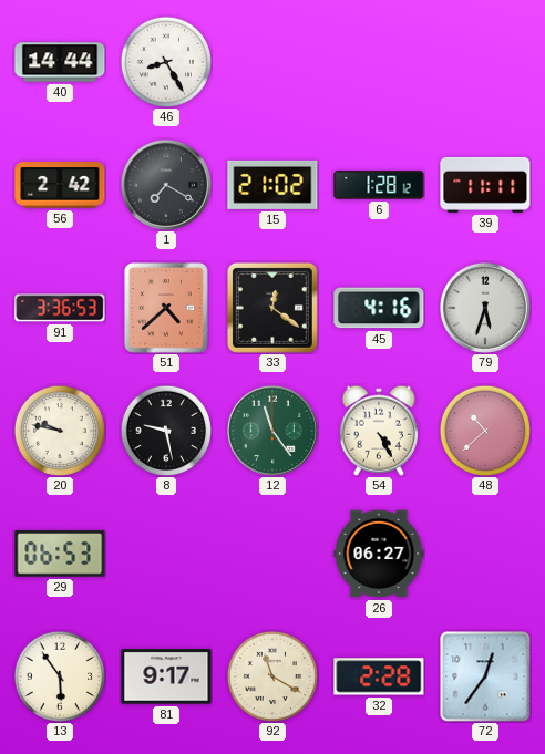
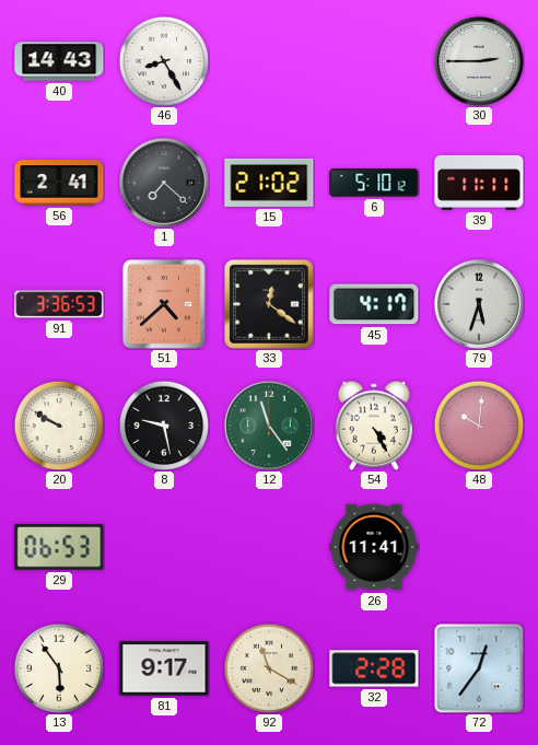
40: 14:44 -> 14:43
30: none -> 2:45
56: 2:42 -> 2:41
1: 7:20 -> 7:22
6: 1:28 -> 5:10
45: 4:16 -> 4:17
20: 9:47 -> 9:50
48: 10:38 -> 10:01
26: 06:27 -> 11:41
